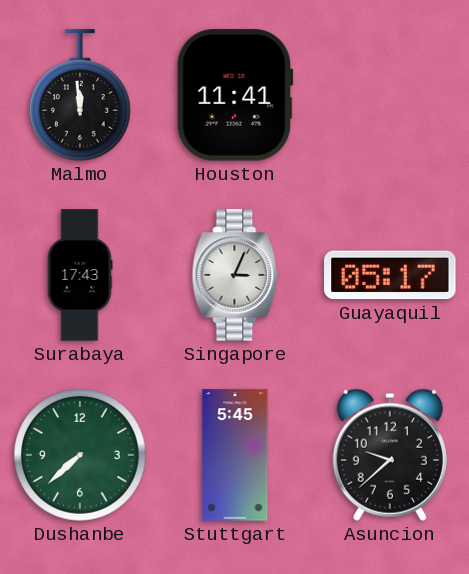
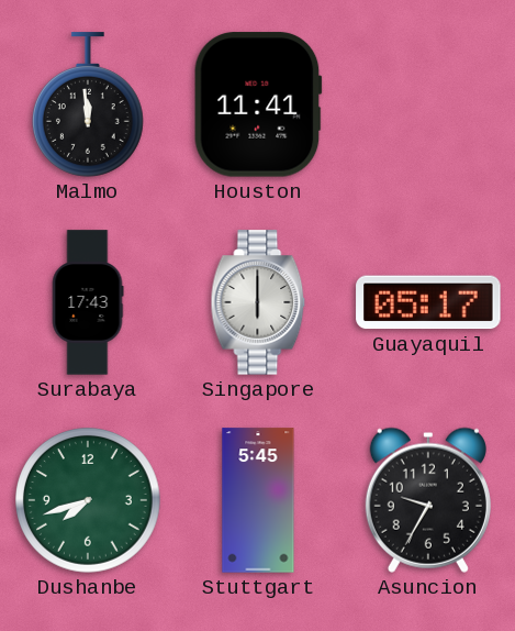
Singapore: 3:04 -> 6:00
Dushanbe: 7:38 -> 7:42
Asuncion: 9:38 -> 9:35
